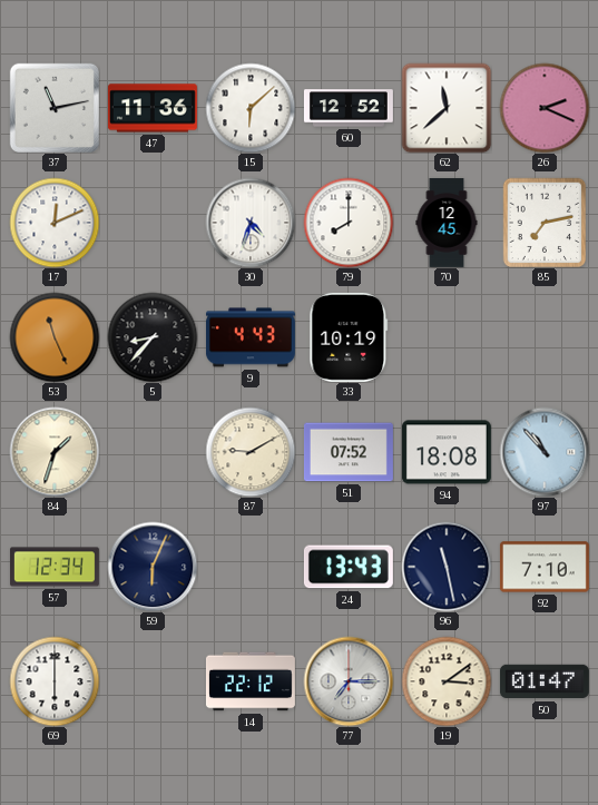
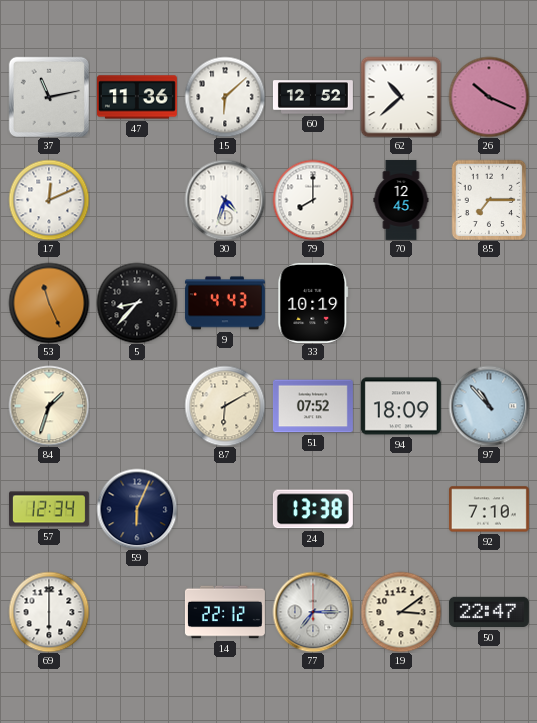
62: 11:38 -> 10:38
26: 2:19 -> 10:19
85: 7:13 -> 7:15
87: 9:10 -> 6:10
94: 18:08 -> 18:09
24: 13:43 -> 13:38
96: 11:28 -> none
50: 01:47 -> 22:47
